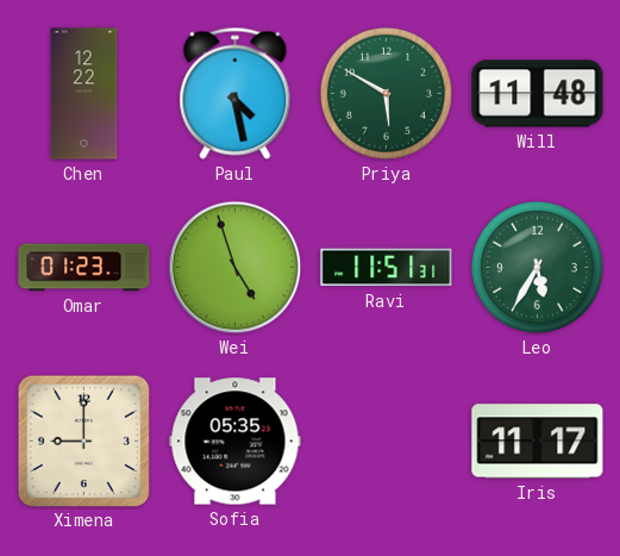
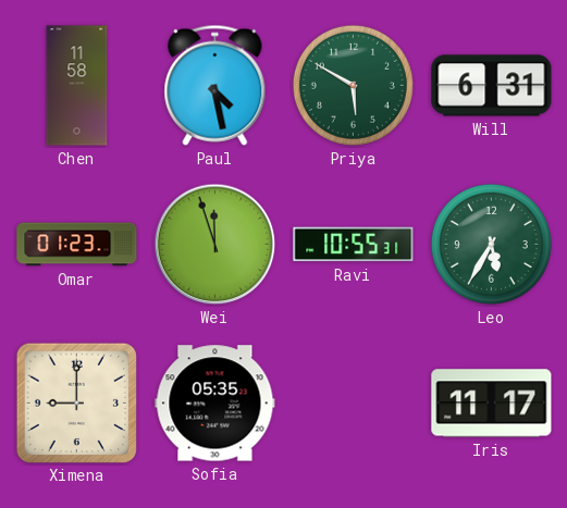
Chen: 12:22 -> 11:58
Will: 11:48 -> 6:31
Wei: 4:57 -> 11:57
Ravi: 11:51 -> 10:55
